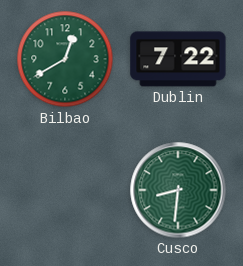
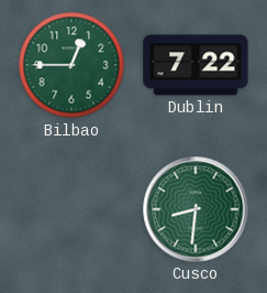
Bilbao: 12:40 -> 12:45
